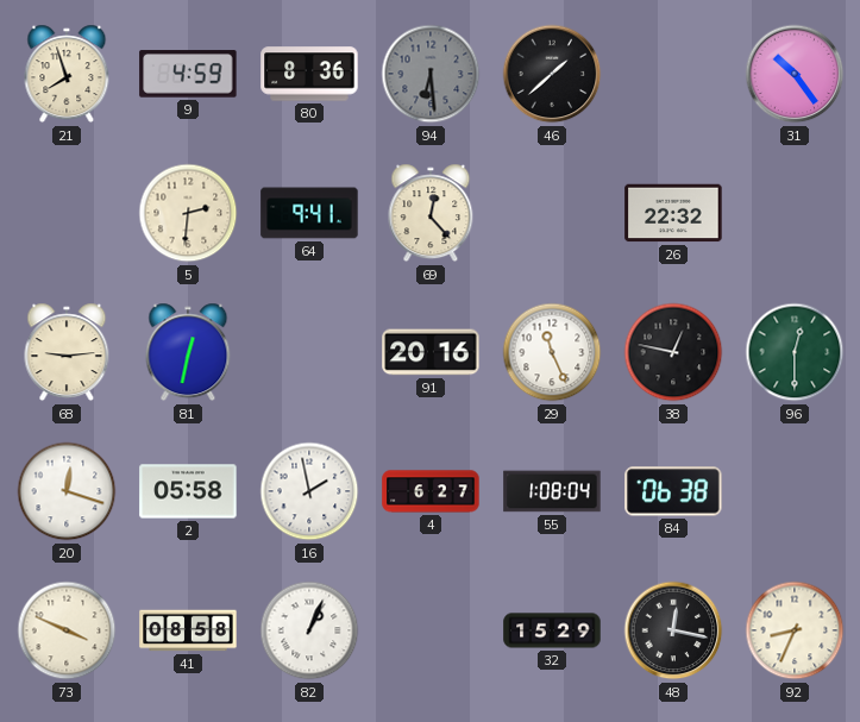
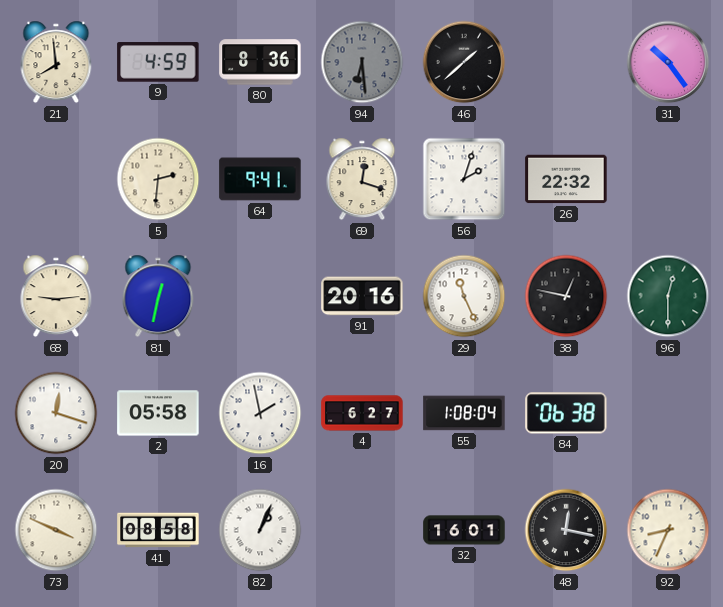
21: 7:57 -> 7:59
69: 12:23 -> 12:18
56: none -> 2:03
32: 15:29 -> 16:01
